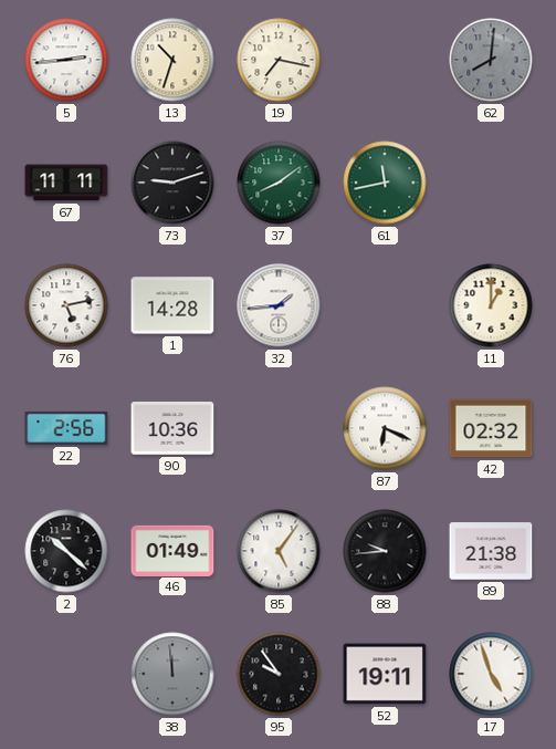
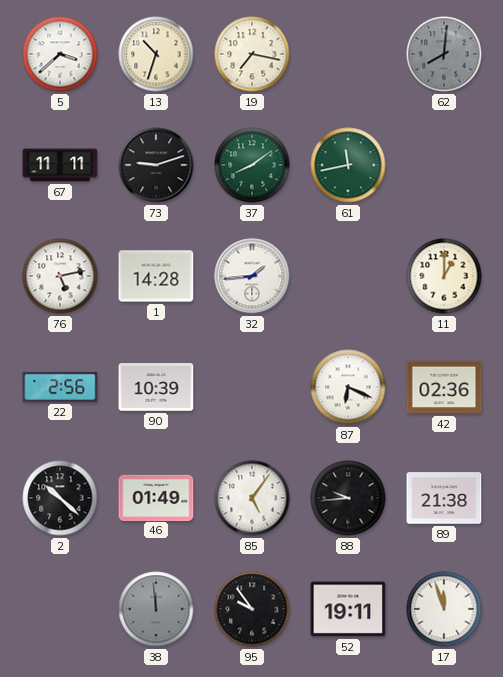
5: 2:44 -> 3:38
90: 10:36 -> 10:39
42: 02:32 -> 02:36
17: 4:57 -> 11:57
